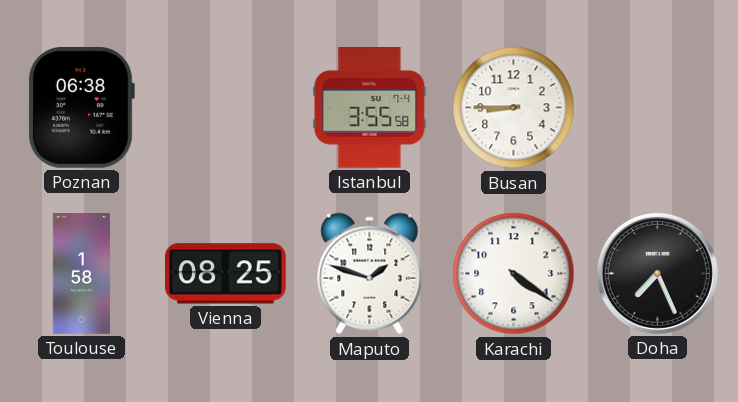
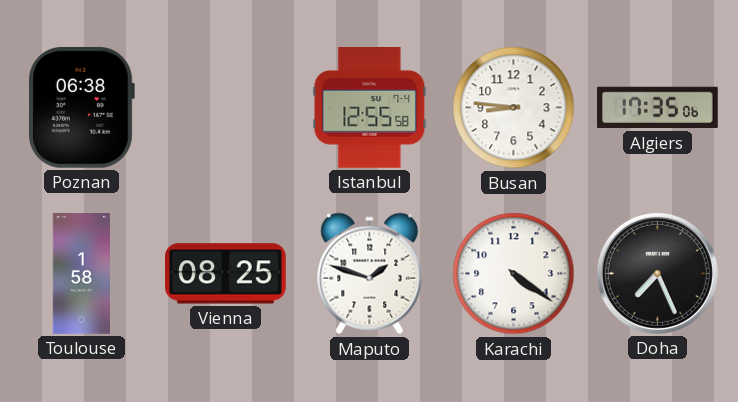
Istanbul: 3:55 -> 12:55
Busan: 8:45 -> 8:46
Algiers: none -> 17:35
